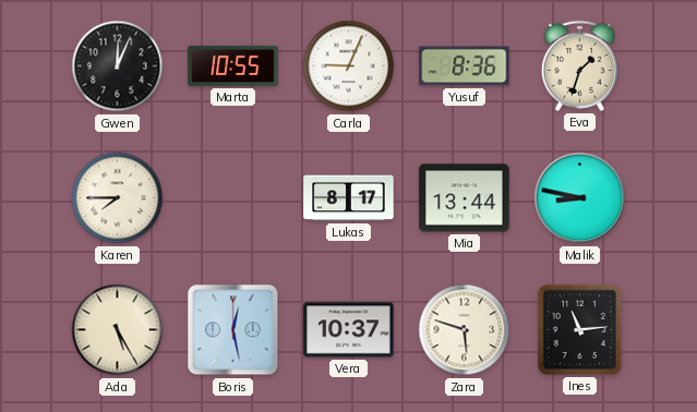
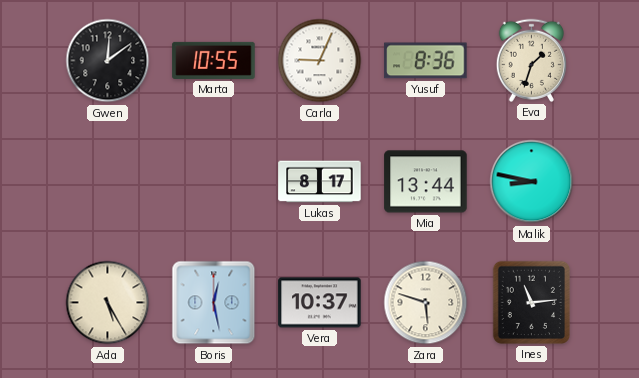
Gwen: 12:04 -> 12:09
Karen: 7:45 -> none
